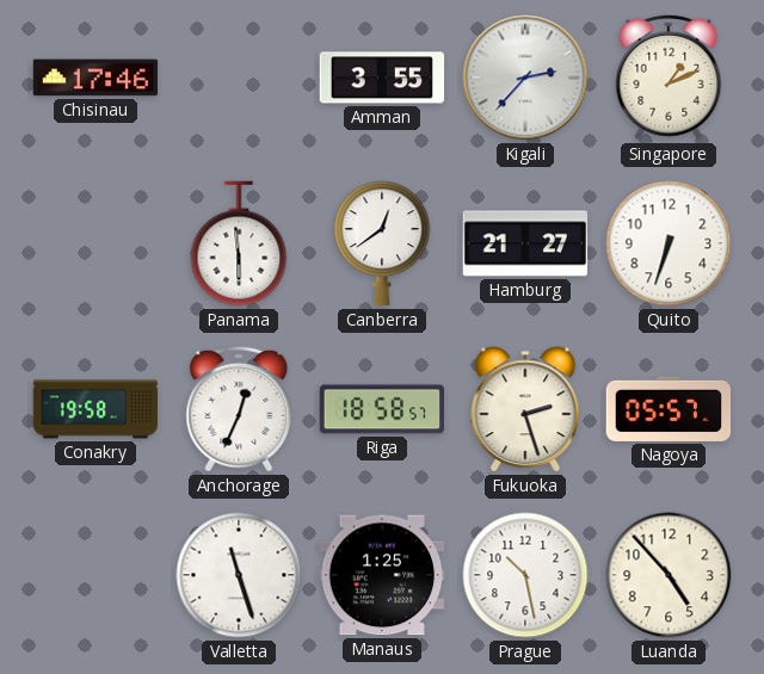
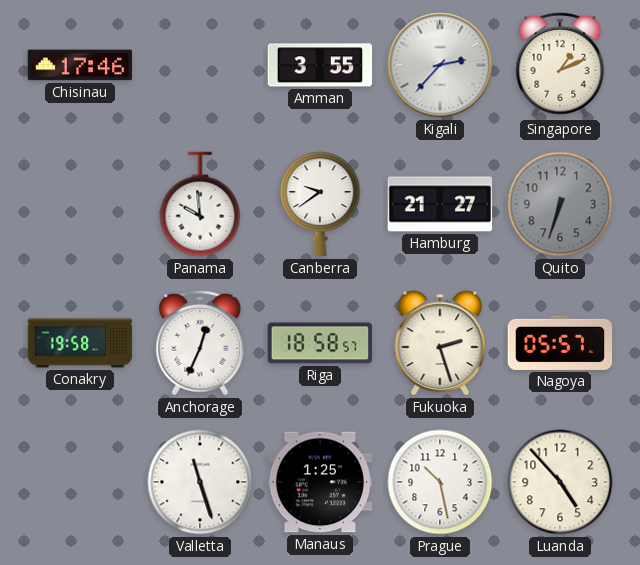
Panama: 5:59 -> 9:59
Canberra: 12:39 -> 9:39
Quito dial: white -> grey
